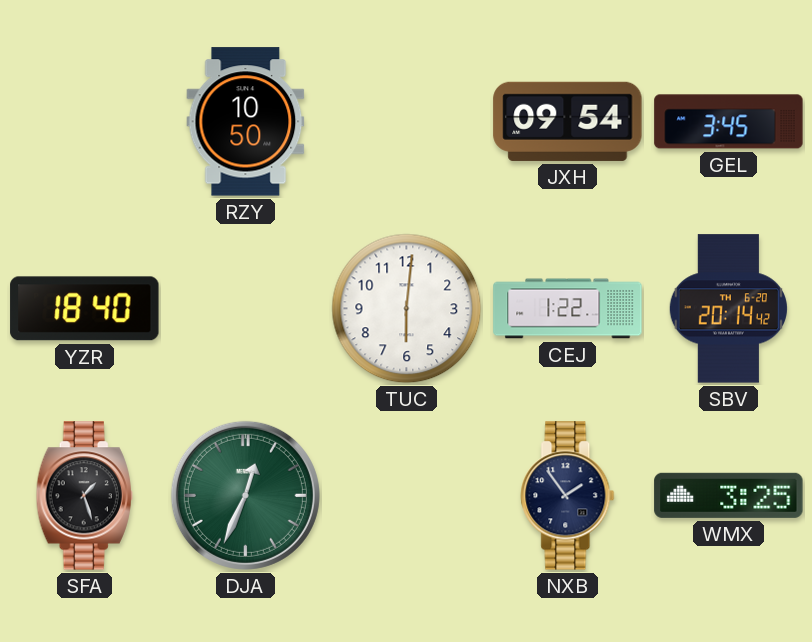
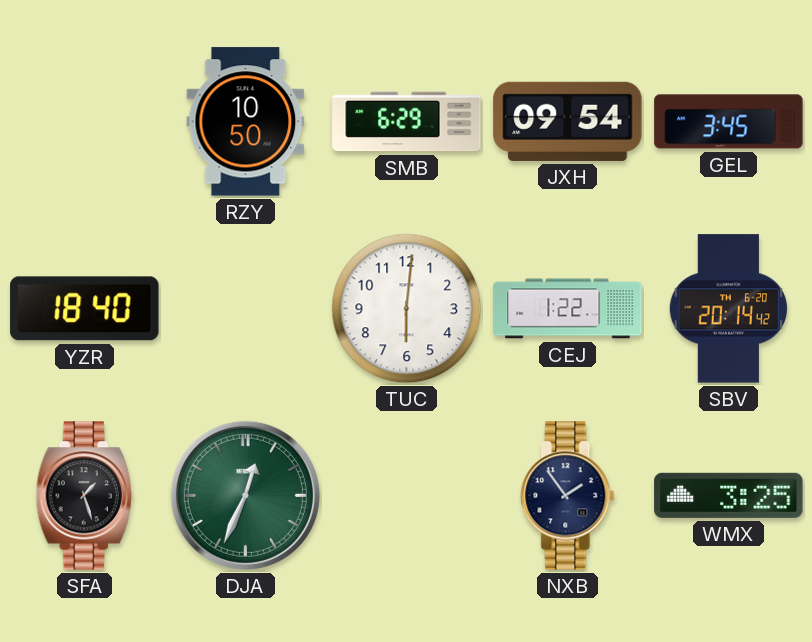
SMB: none -> 6:29
